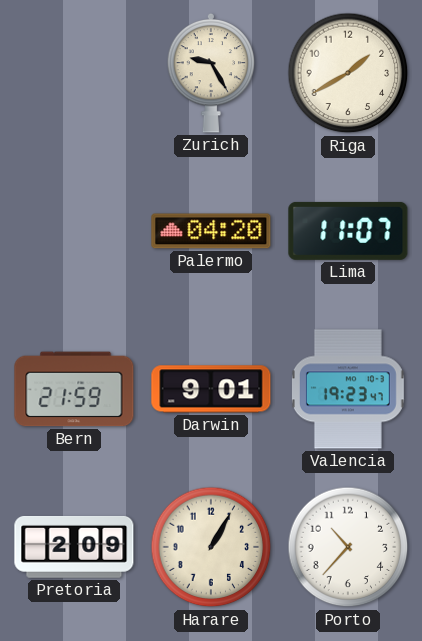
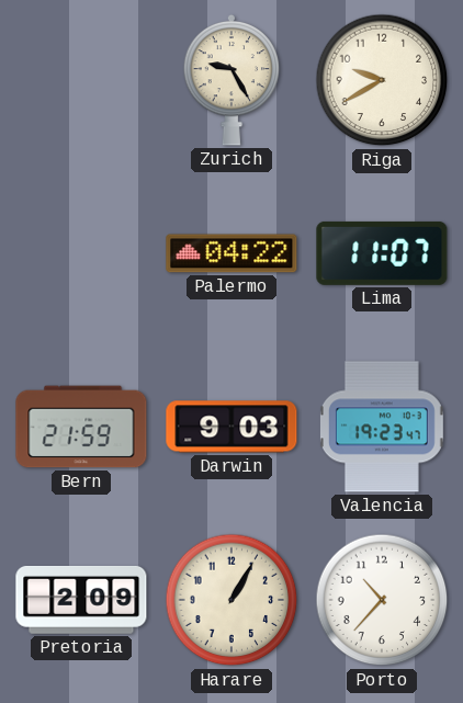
Riga: 1:40 -> 9:40
Palermo: 04:20 -> 04:22
Darwin: 9:01 -> 9:03
